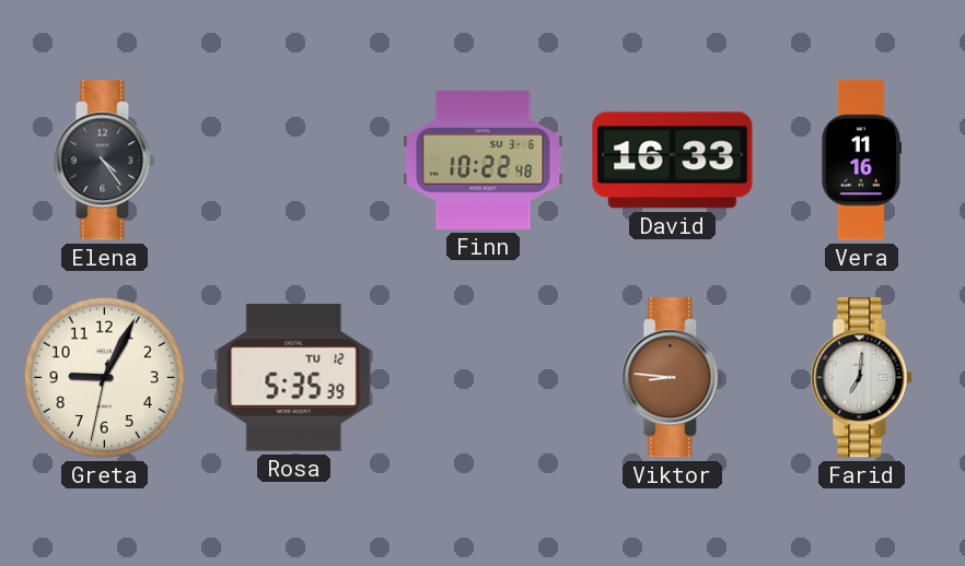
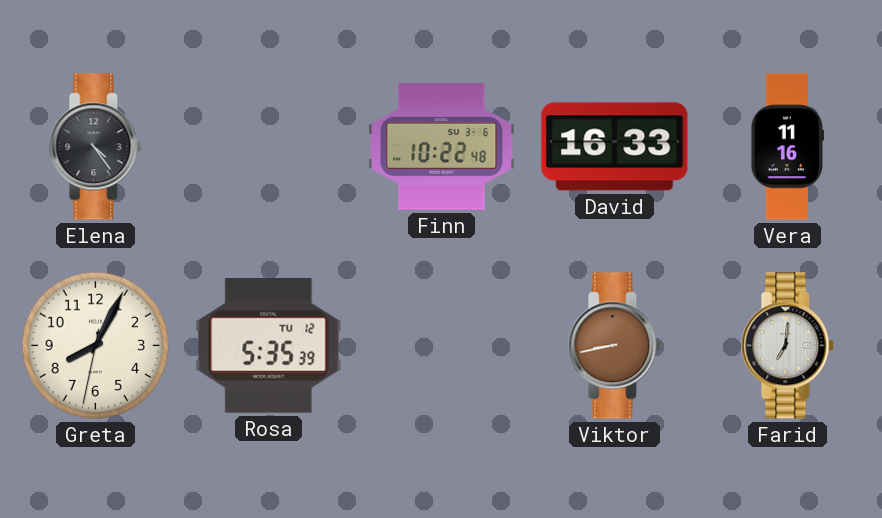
Greta: 9:04 -> 8:04
Viktor: 8:46 -> 8:43
